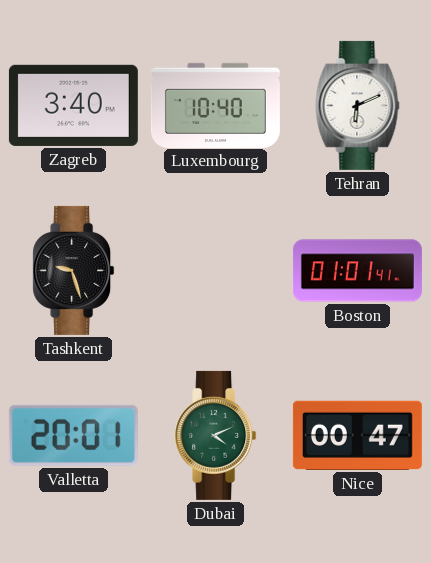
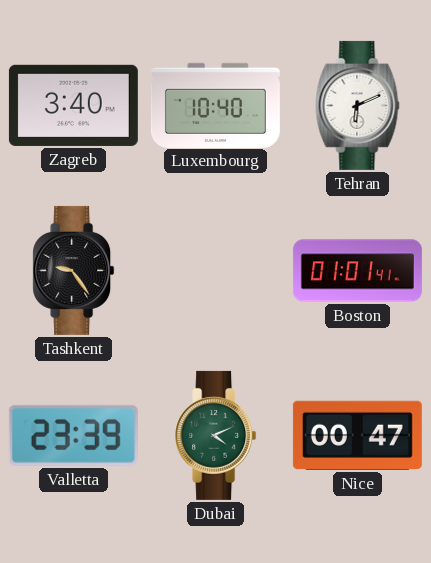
Tashkent: 9:27 -> 9:24
Valletta: 20:01 -> 23:39
